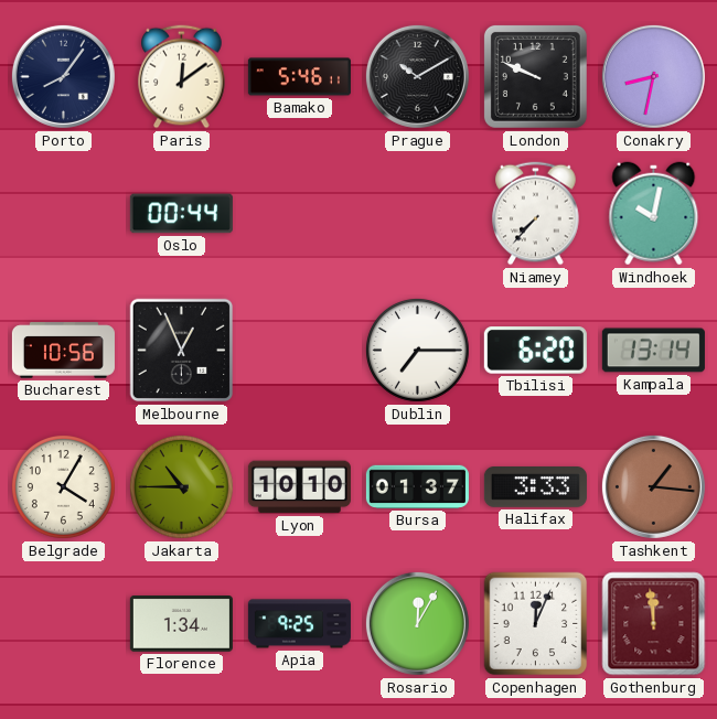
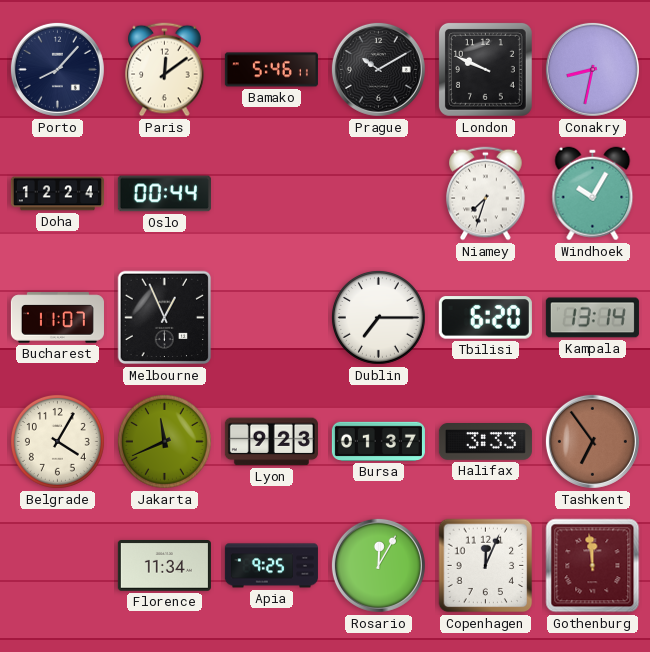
Porto: 8:06 -> 8:07
Doha: none -> 12:24
Niamey: 7:37 -> 7:33
Windhoek: 10:02 -> 10:05
Bucharest: 10:56 -> 11:07
Jakarta: 10:45 -> 11:41
Lyon: 10:10 -> 9:23
Tashkent: 1:16 -> 6:54
Florence: 1:34 -> 11:34
